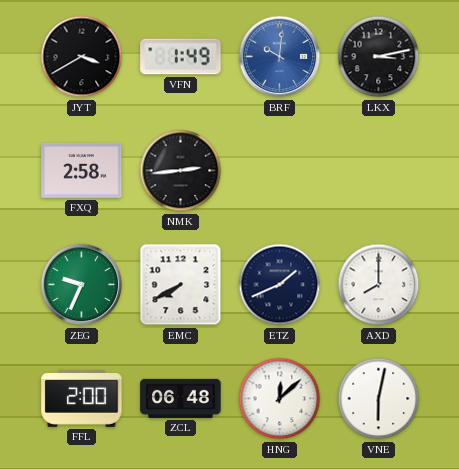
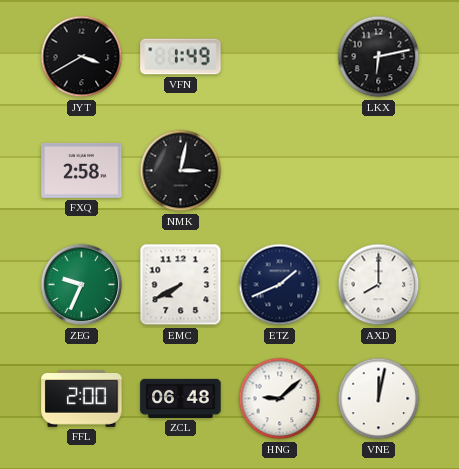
BRF: 10:01 -> none
LKX: 3:13 -> 6:13
NMK: 2:44 -> 3:02
HNG: 12:08 -> 9:08
VNE: 6:02 -> 12:02
